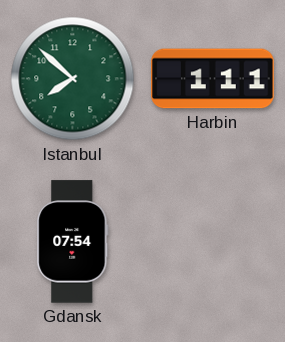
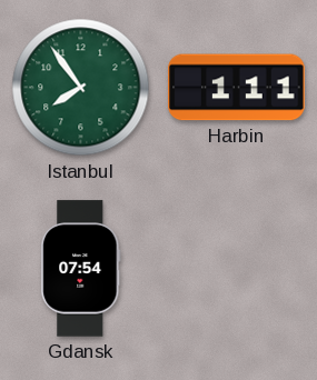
Istanbul: 7:52 -> 7:54
